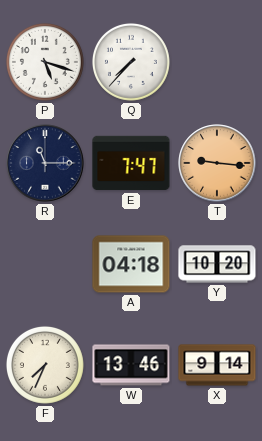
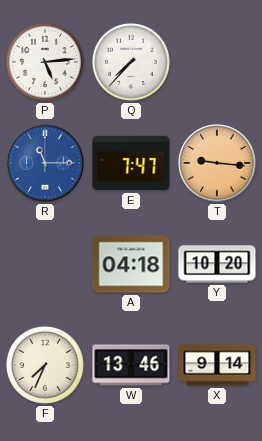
P: 5:18 -> 5:14
R dial: navy -> blue
